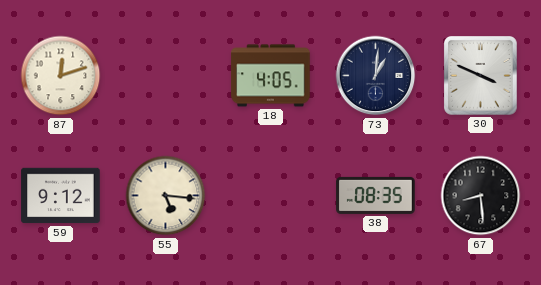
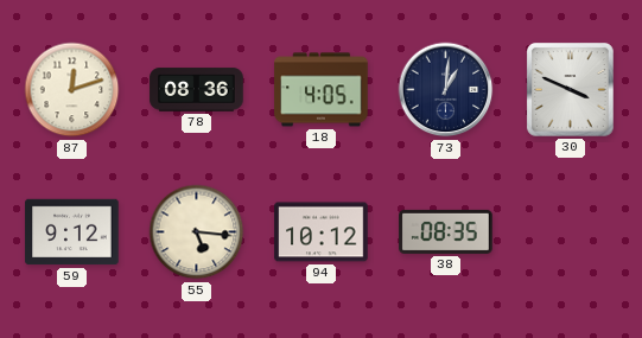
78: none -> 08:36
94: none -> 10:12
67: 8:29 -> none
